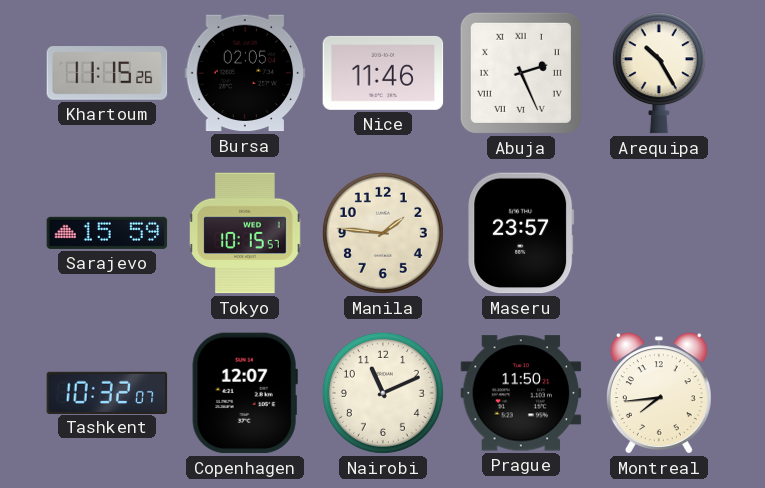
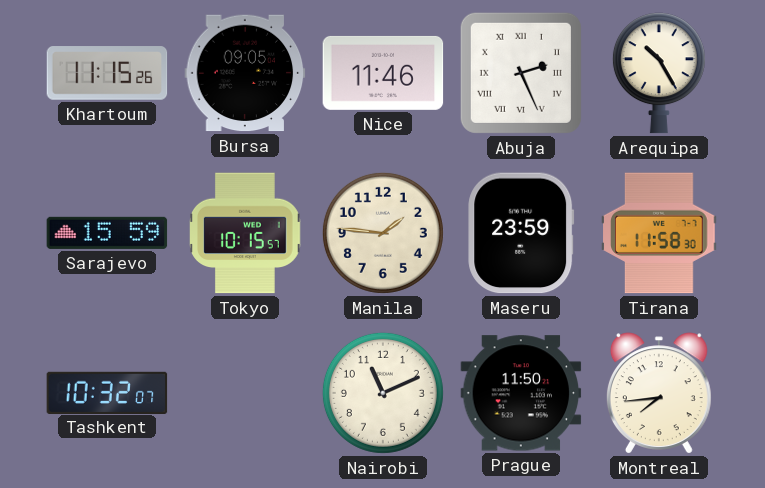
Bursa: 02:05 -> 09:05
Maseru: 23:57 -> 23:59
Tirana: none -> 11:58
Copenhagen: 12:07 -> none
